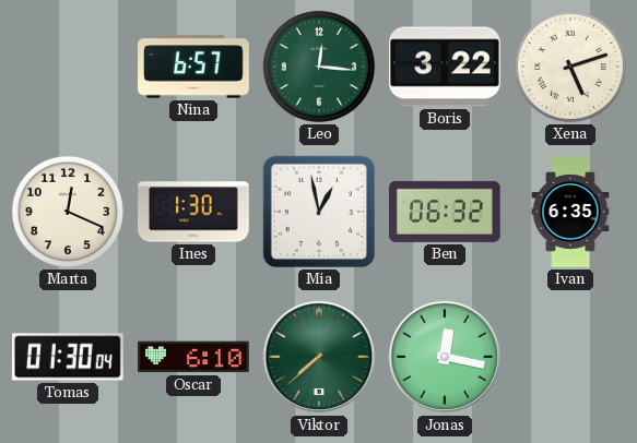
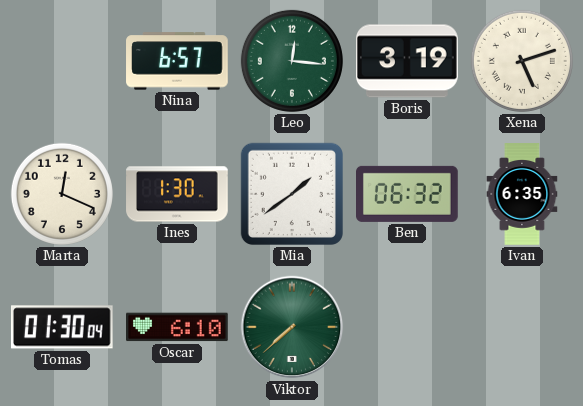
Boris: 3:22 -> 3:19
Mia: 12:58 -> 1:39
Jonas: 12:17 -> none
